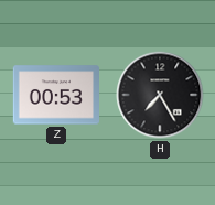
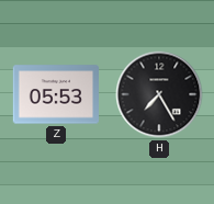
Z: 00:53 -> 05:53
